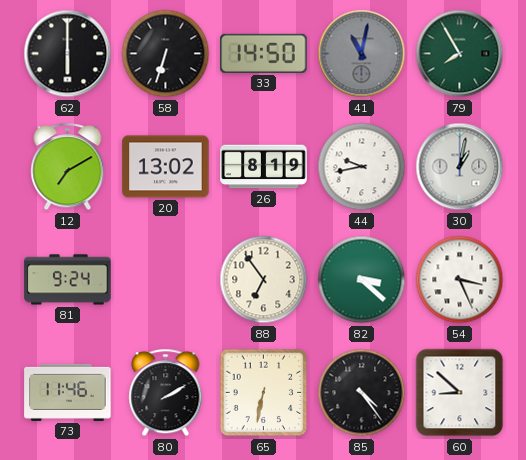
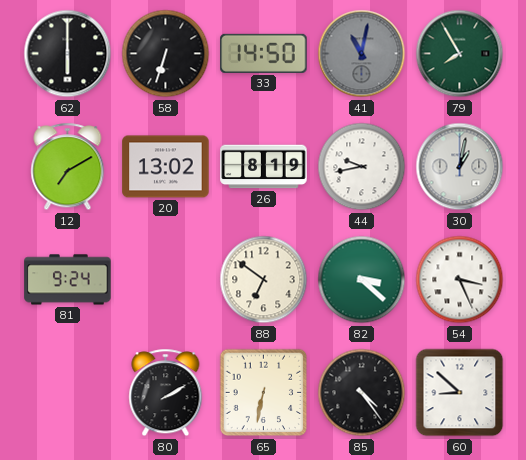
88: 6:54 -> 6:51
73: 11:46 -> none
